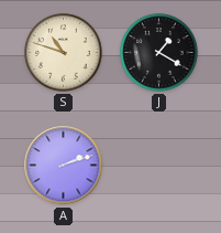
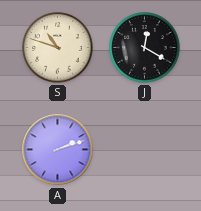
J: 1:20 -> 12:20
